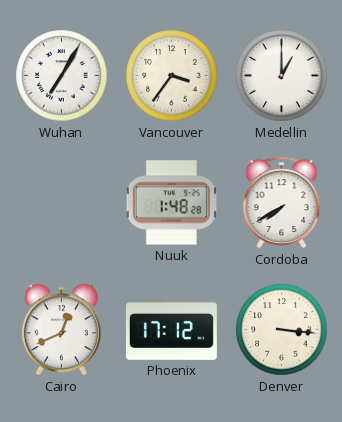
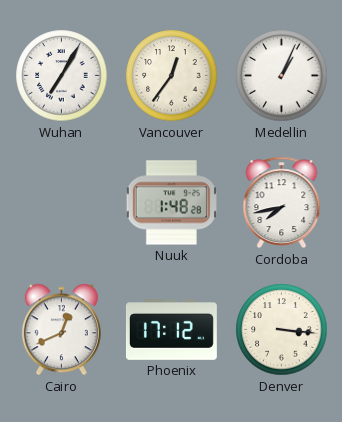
Vancouver: 3:36 -> 12:36
Medellin: 1:00 -> 1:04
Cordoba: 7:40 -> 7:43
